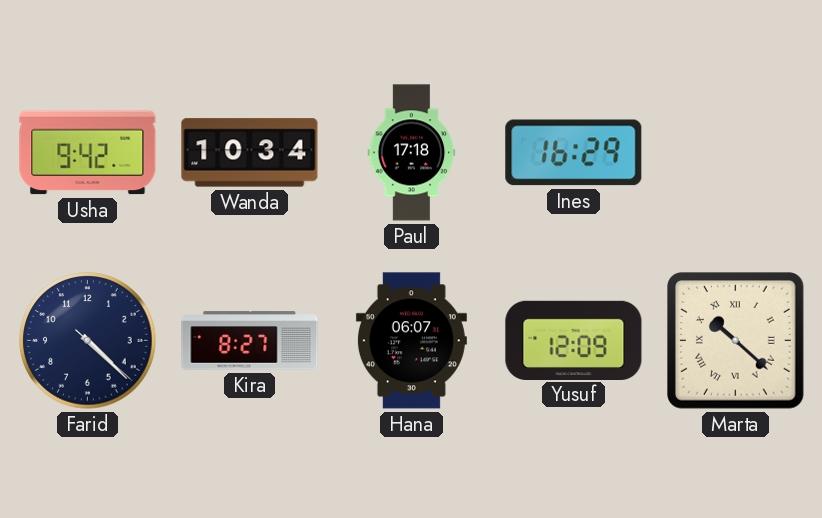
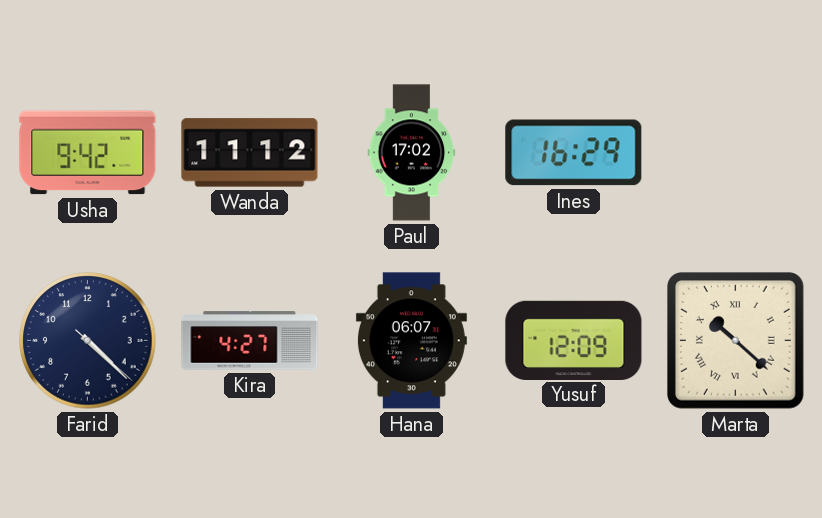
Wanda: 10:34 -> 11:12
Paul: 17:18 -> 17:02
Kira: 8:27 -> 4:27
